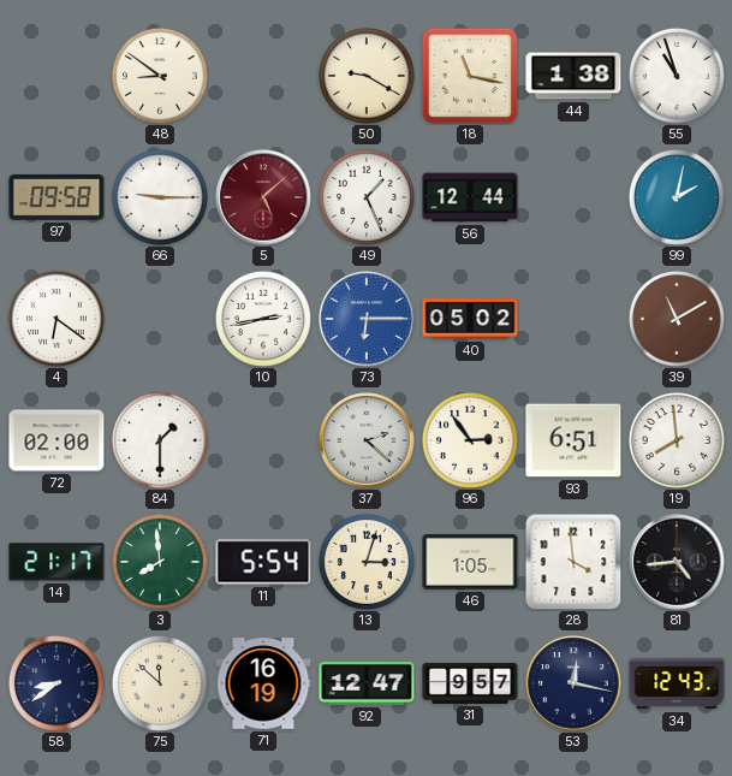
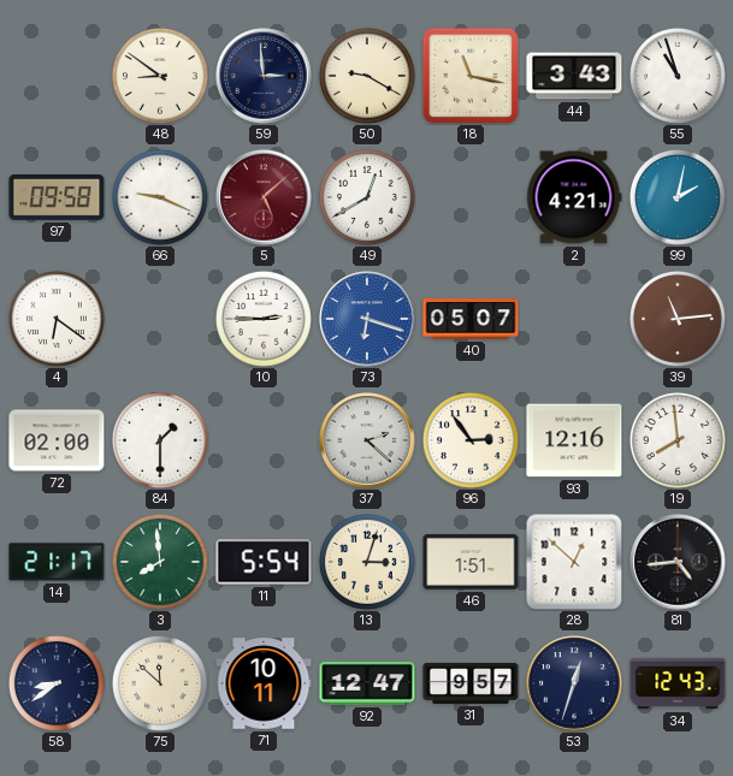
59: none -> 2:59
44: 1:38 -> 3:43
66: 9:15 -> 9:19
49: 1:26 -> 12:40
56: 12:44 -> none
2: none -> 4:21
10: 2:43 -> 2:45
73: 6:15 -> 6:18
40: 05:02 -> 05:07
39: 11:10 -> 11:14
93: 6:51 -> 12:16
46: 1:05 -> 1:51
28: 3:59 -> 12:52
71: 16:19 -> 10:11
53: 12:17 -> 12:33
